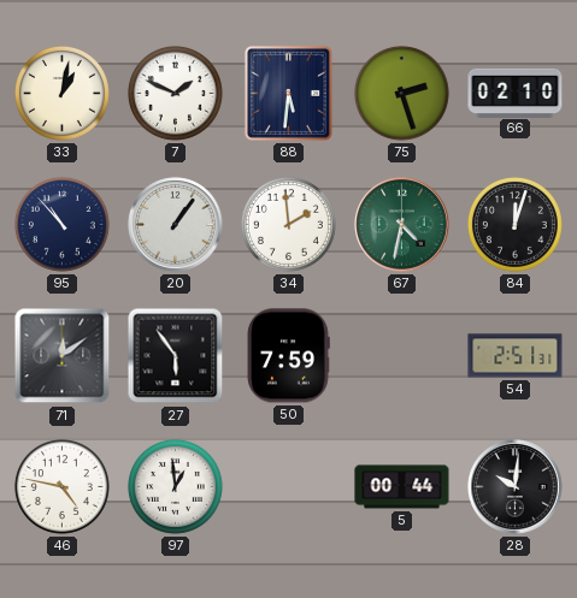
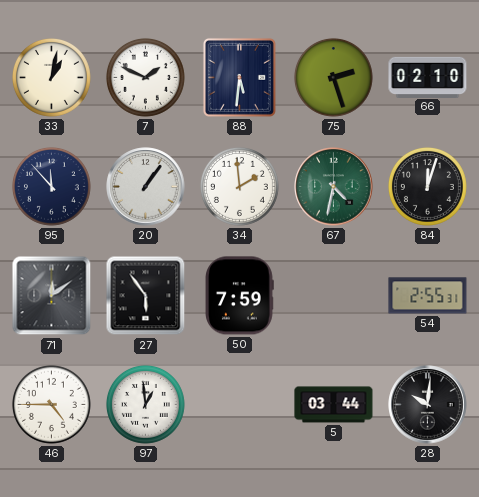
95: 10:53 -> 11:53
54: 2:51 -> 2:55
46: 4:47 -> 4:45
5: 00:44 -> 03:44
